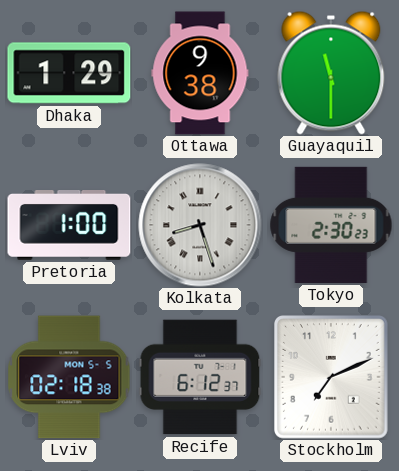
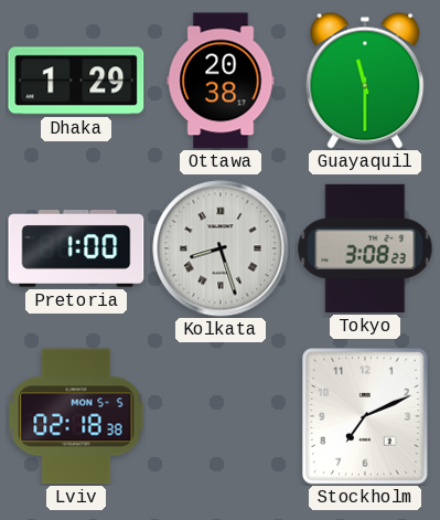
Ottawa: 9:38 -> 20:38
Tokyo: 2:30 -> 3:08
Recife: 6:12 -> none
